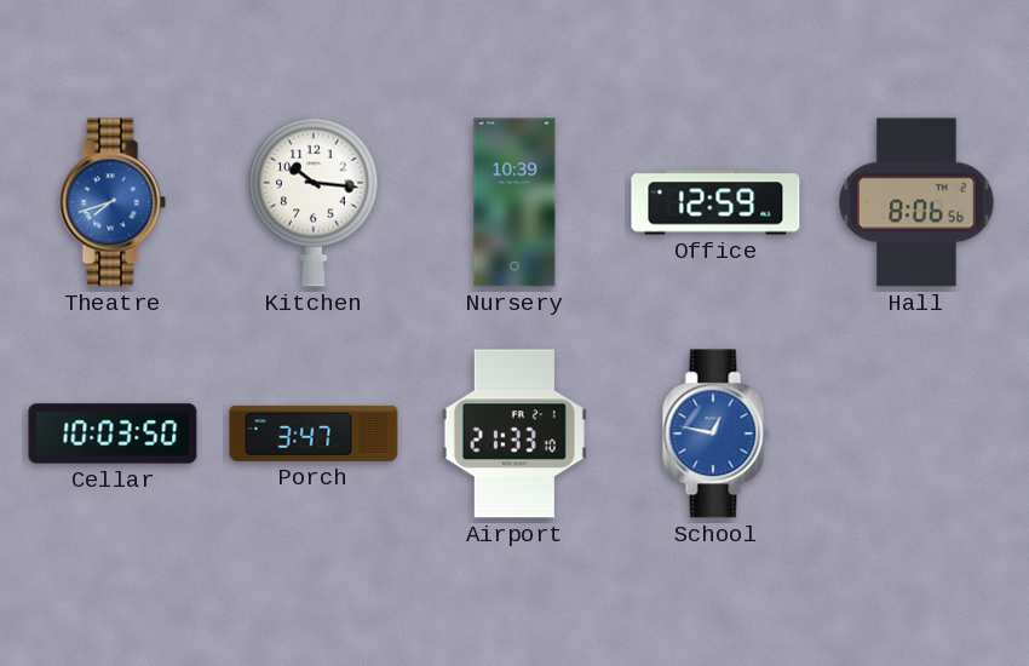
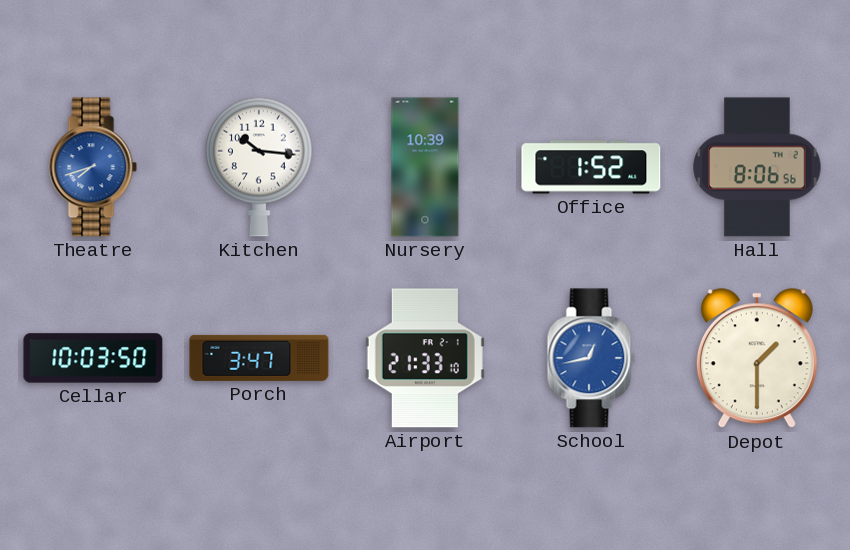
Office: 12:59 -> 1:52
School: 12:47 -> 12:43
Depot: none -> 1:30
